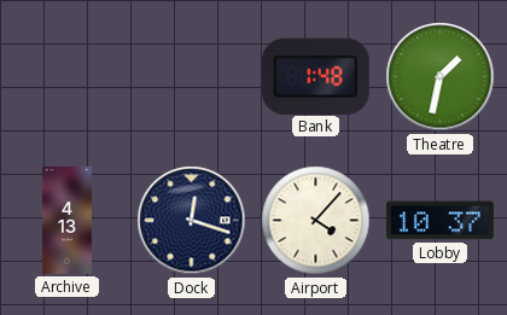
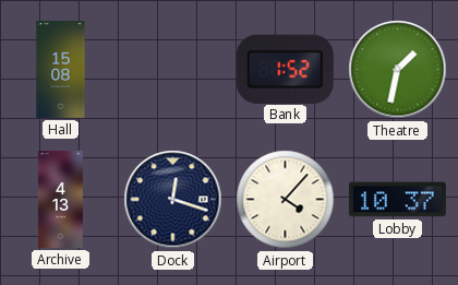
Hall: none -> 15:08
Bank: 1:48 -> 1:52
